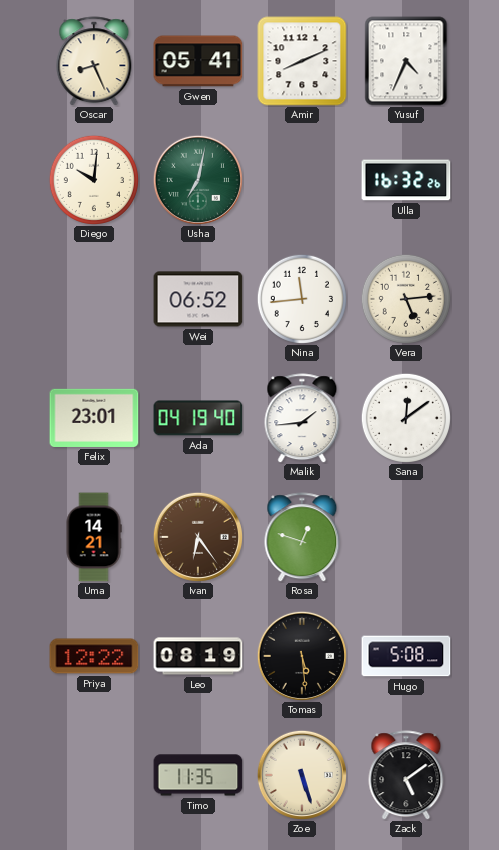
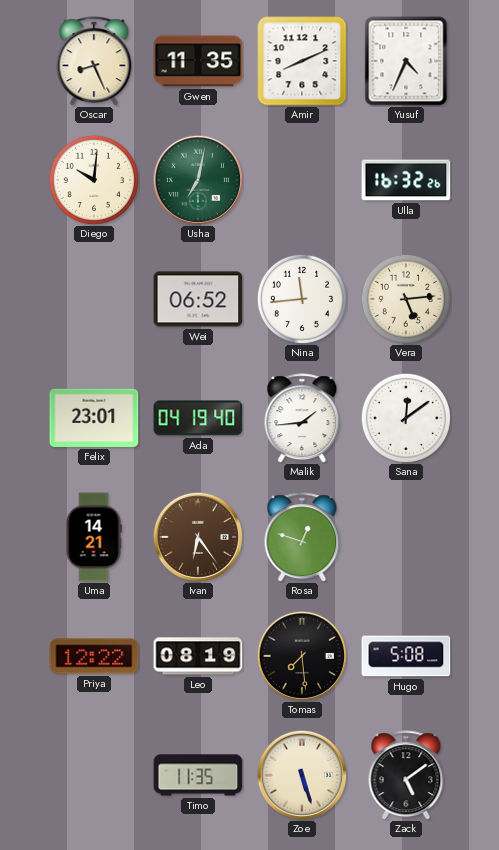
Gwen: 05:41 -> 11:35
Tomas: 5:29 -> 7:29
